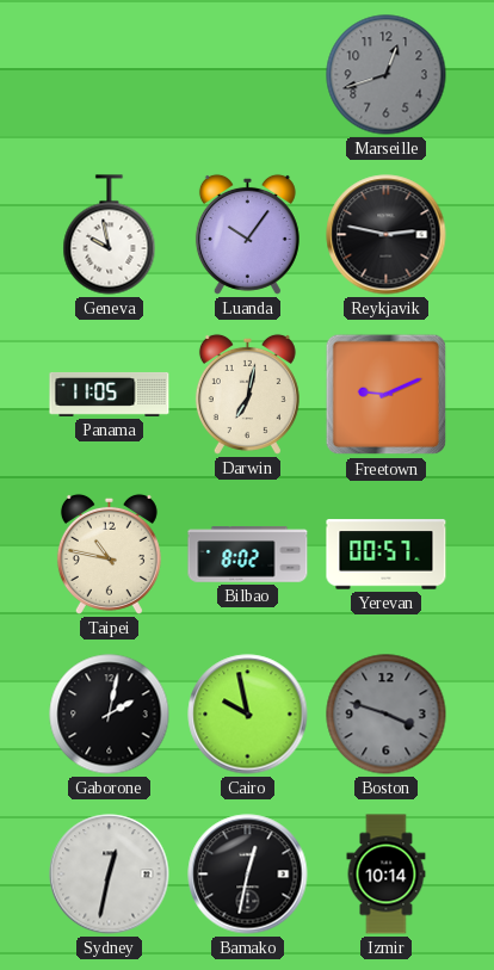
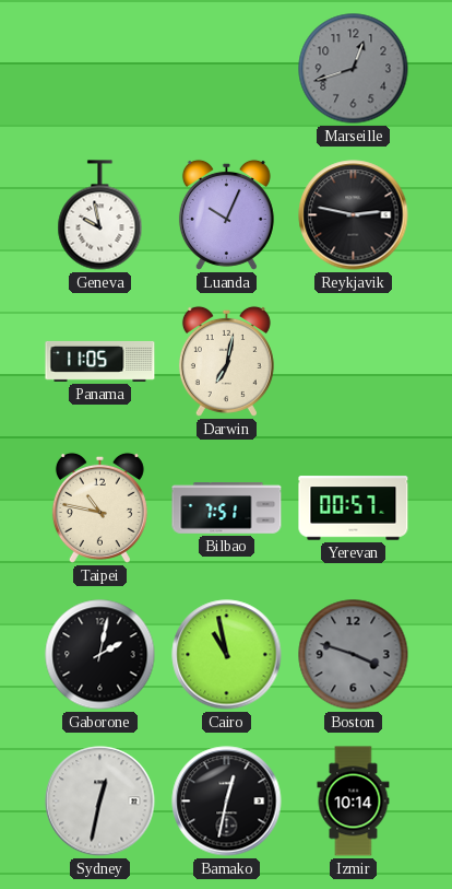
Luanda: 10:06 -> 10:04
Freetown: 9:11 -> none
Bilbao: 8:02 -> 7:51
Cairo: 9:58 -> 10:58
